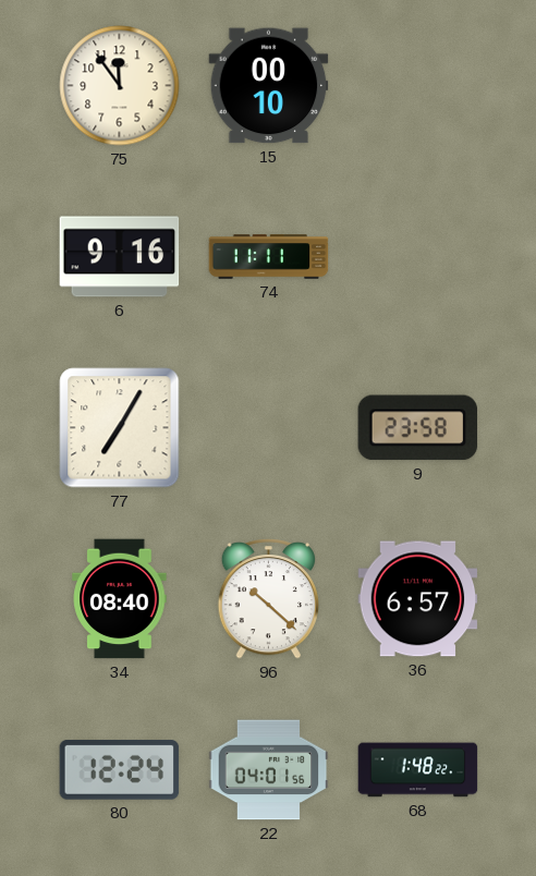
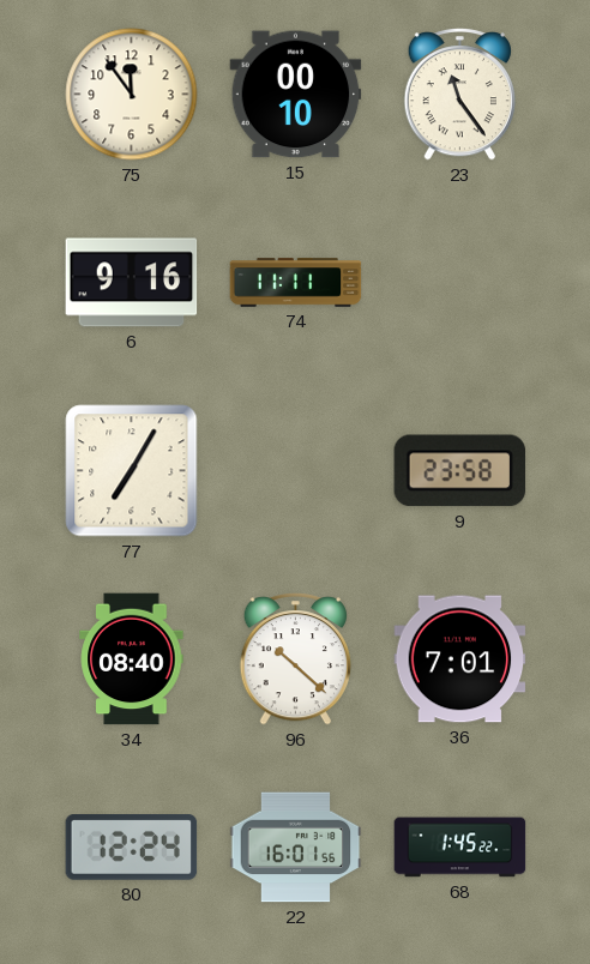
23: none -> 11:24
36: 6:57 -> 7:01
22: 04:01 -> 16:01
68: 1:48 -> 1:45
